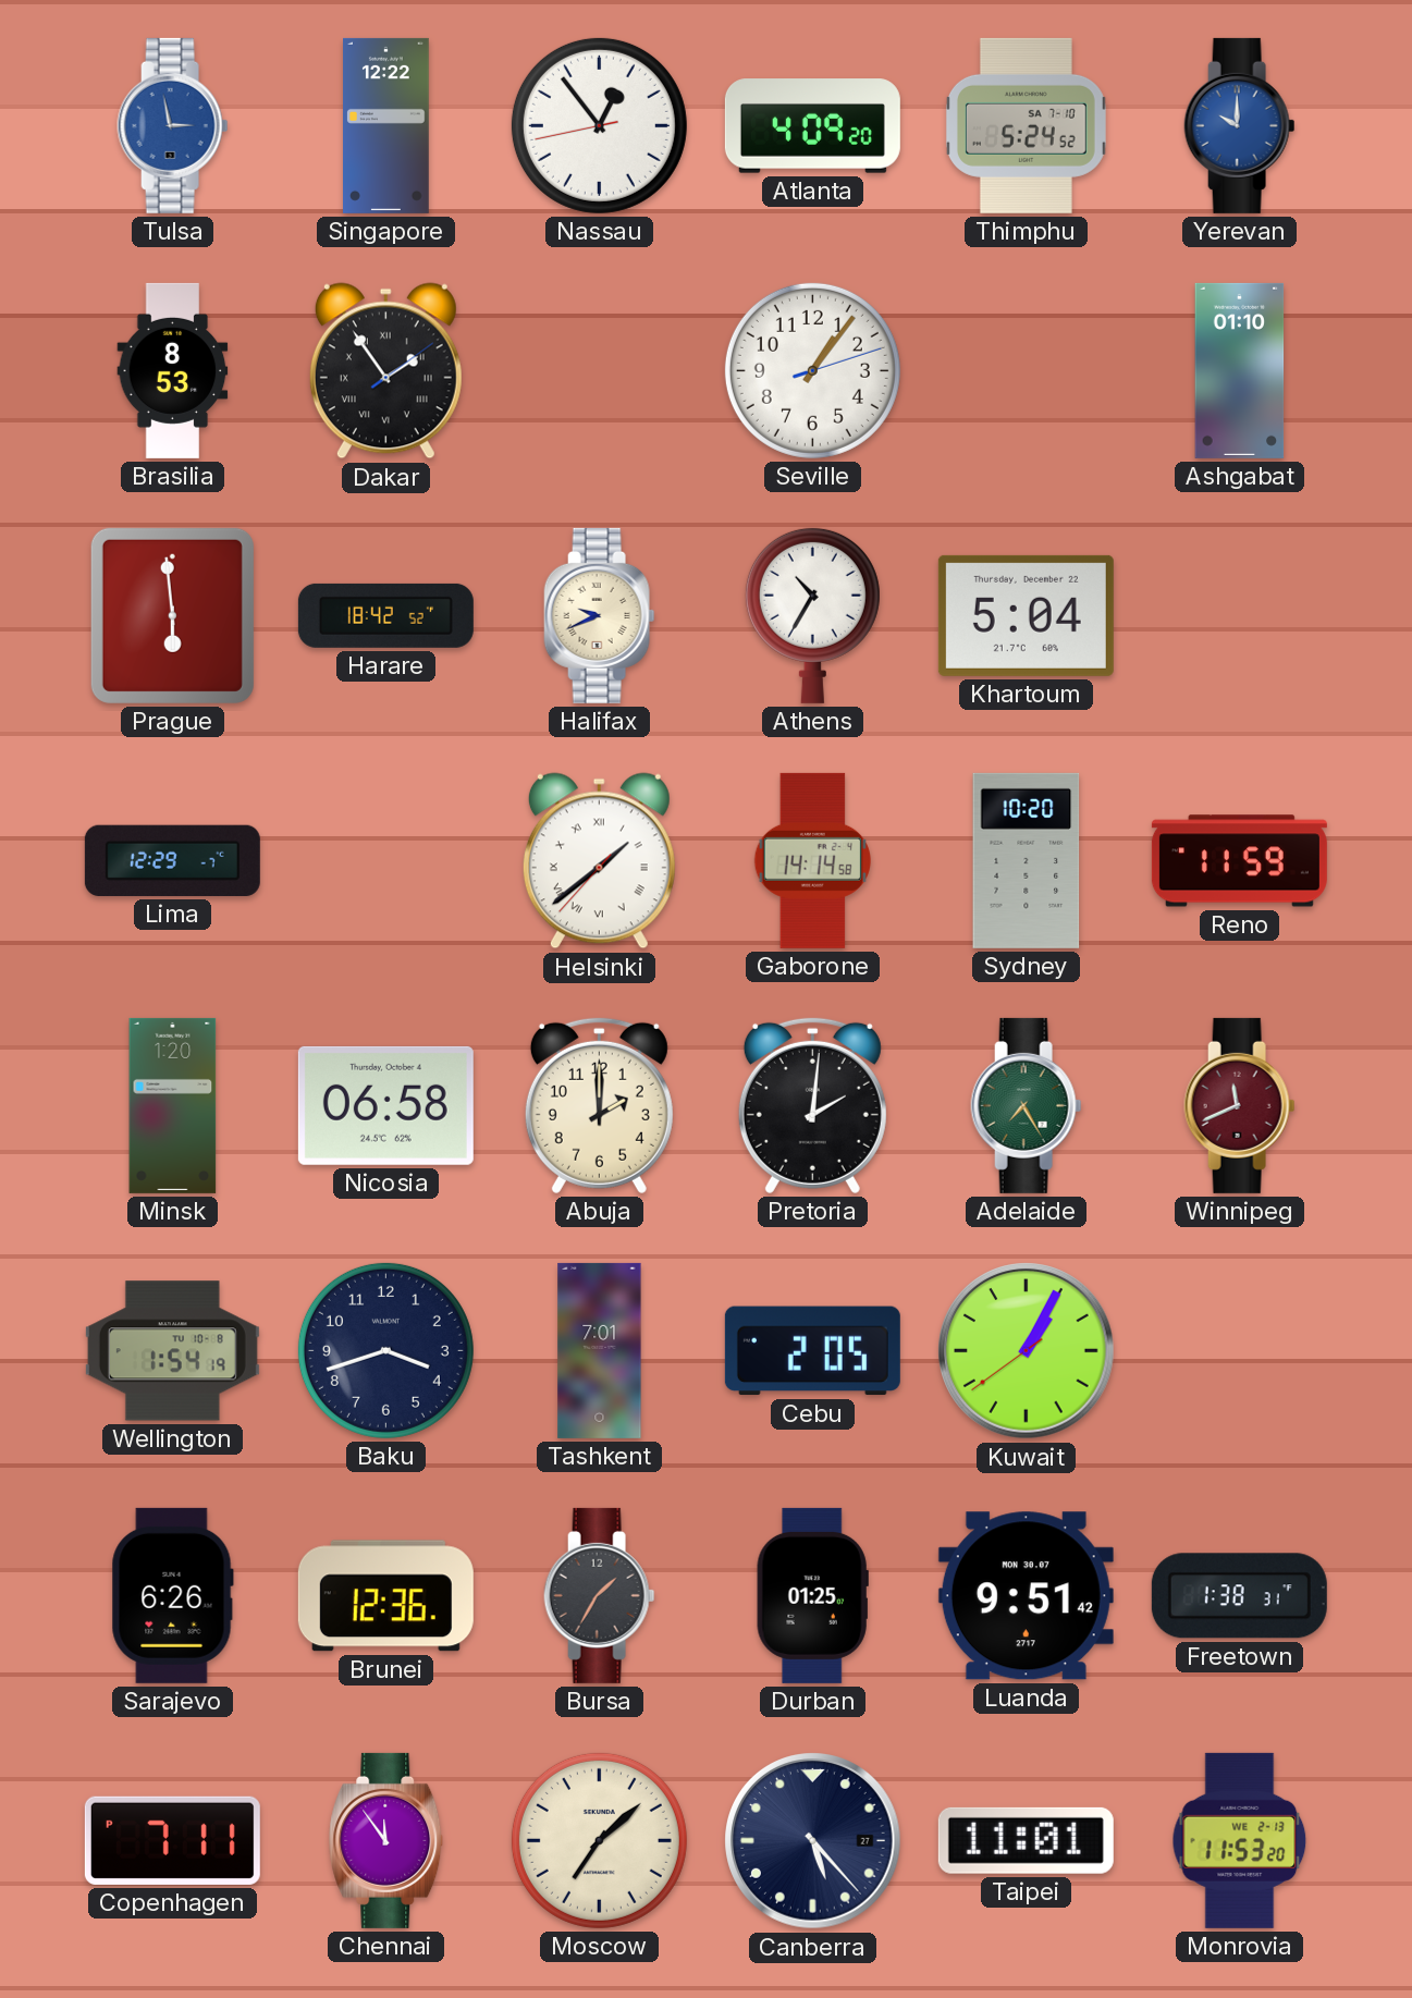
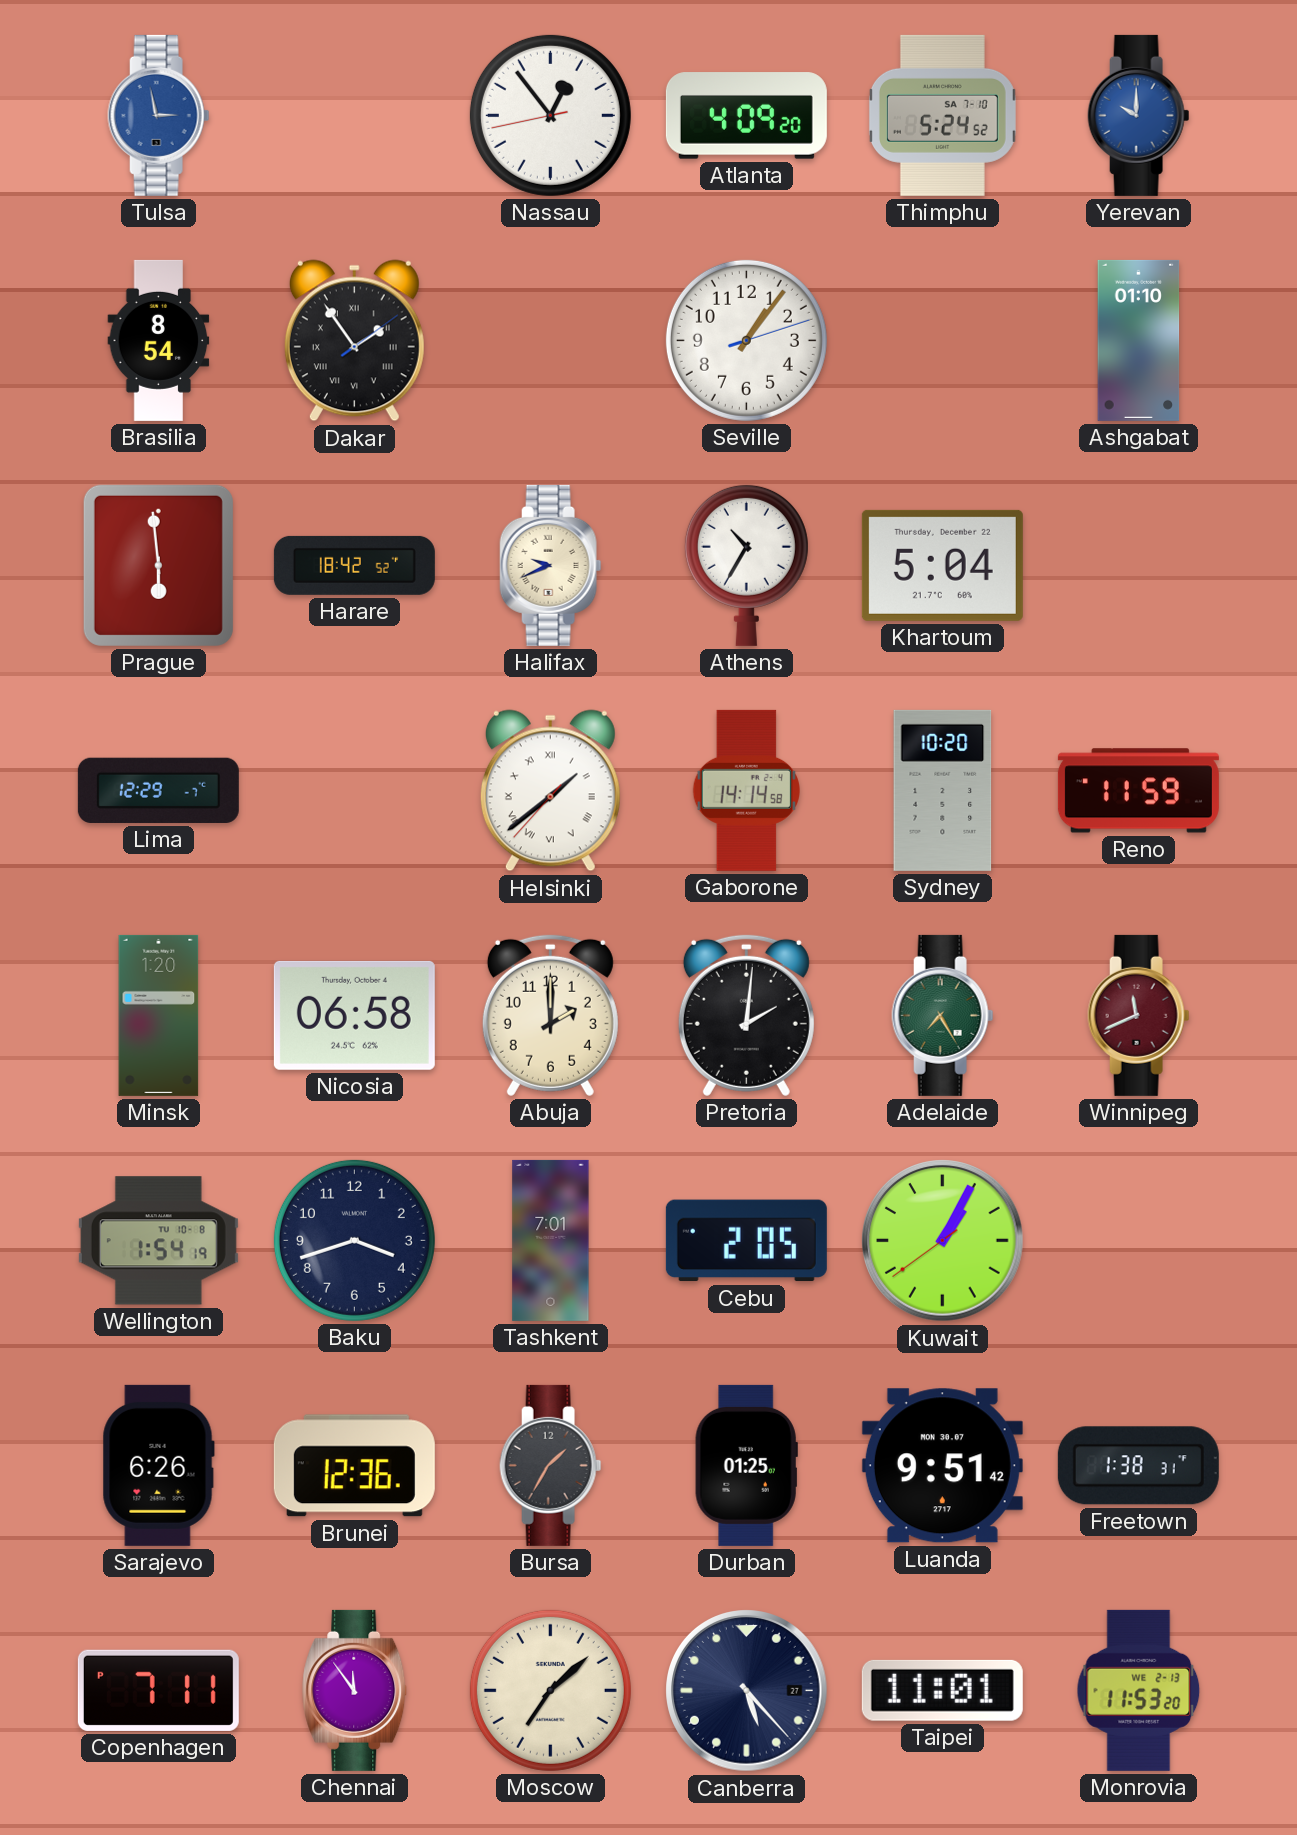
Singapore: 12:22 -> none
Brasilia: 8:53 -> 8:54
